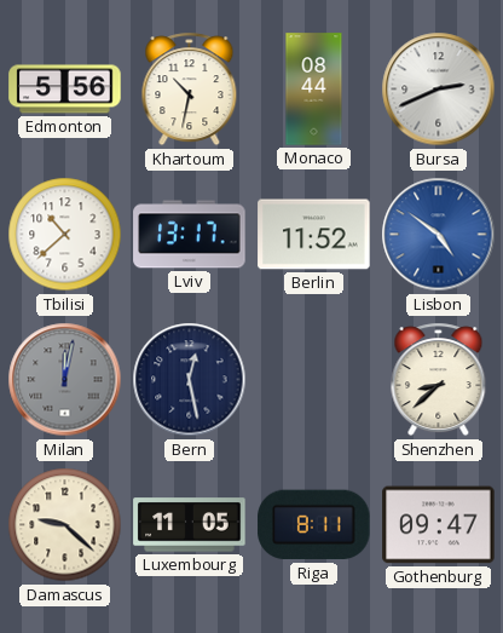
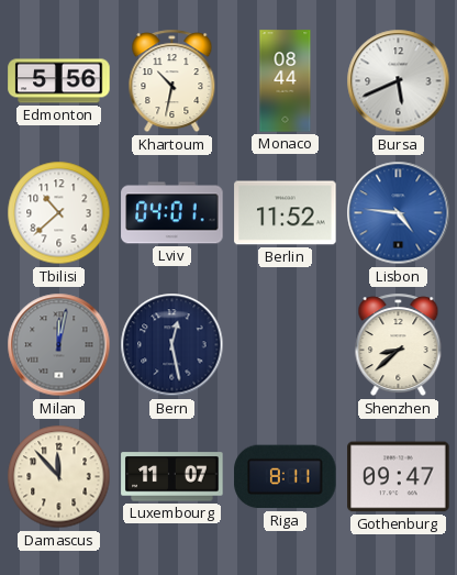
Bursa: 2:41 -> 5:41
Lviv: 13:17 -> 04:01
Lisbon: 4:51 -> 4:46
Damascus: 9:22 -> 11:53
Luxembourg: 11:05 -> 11:07
